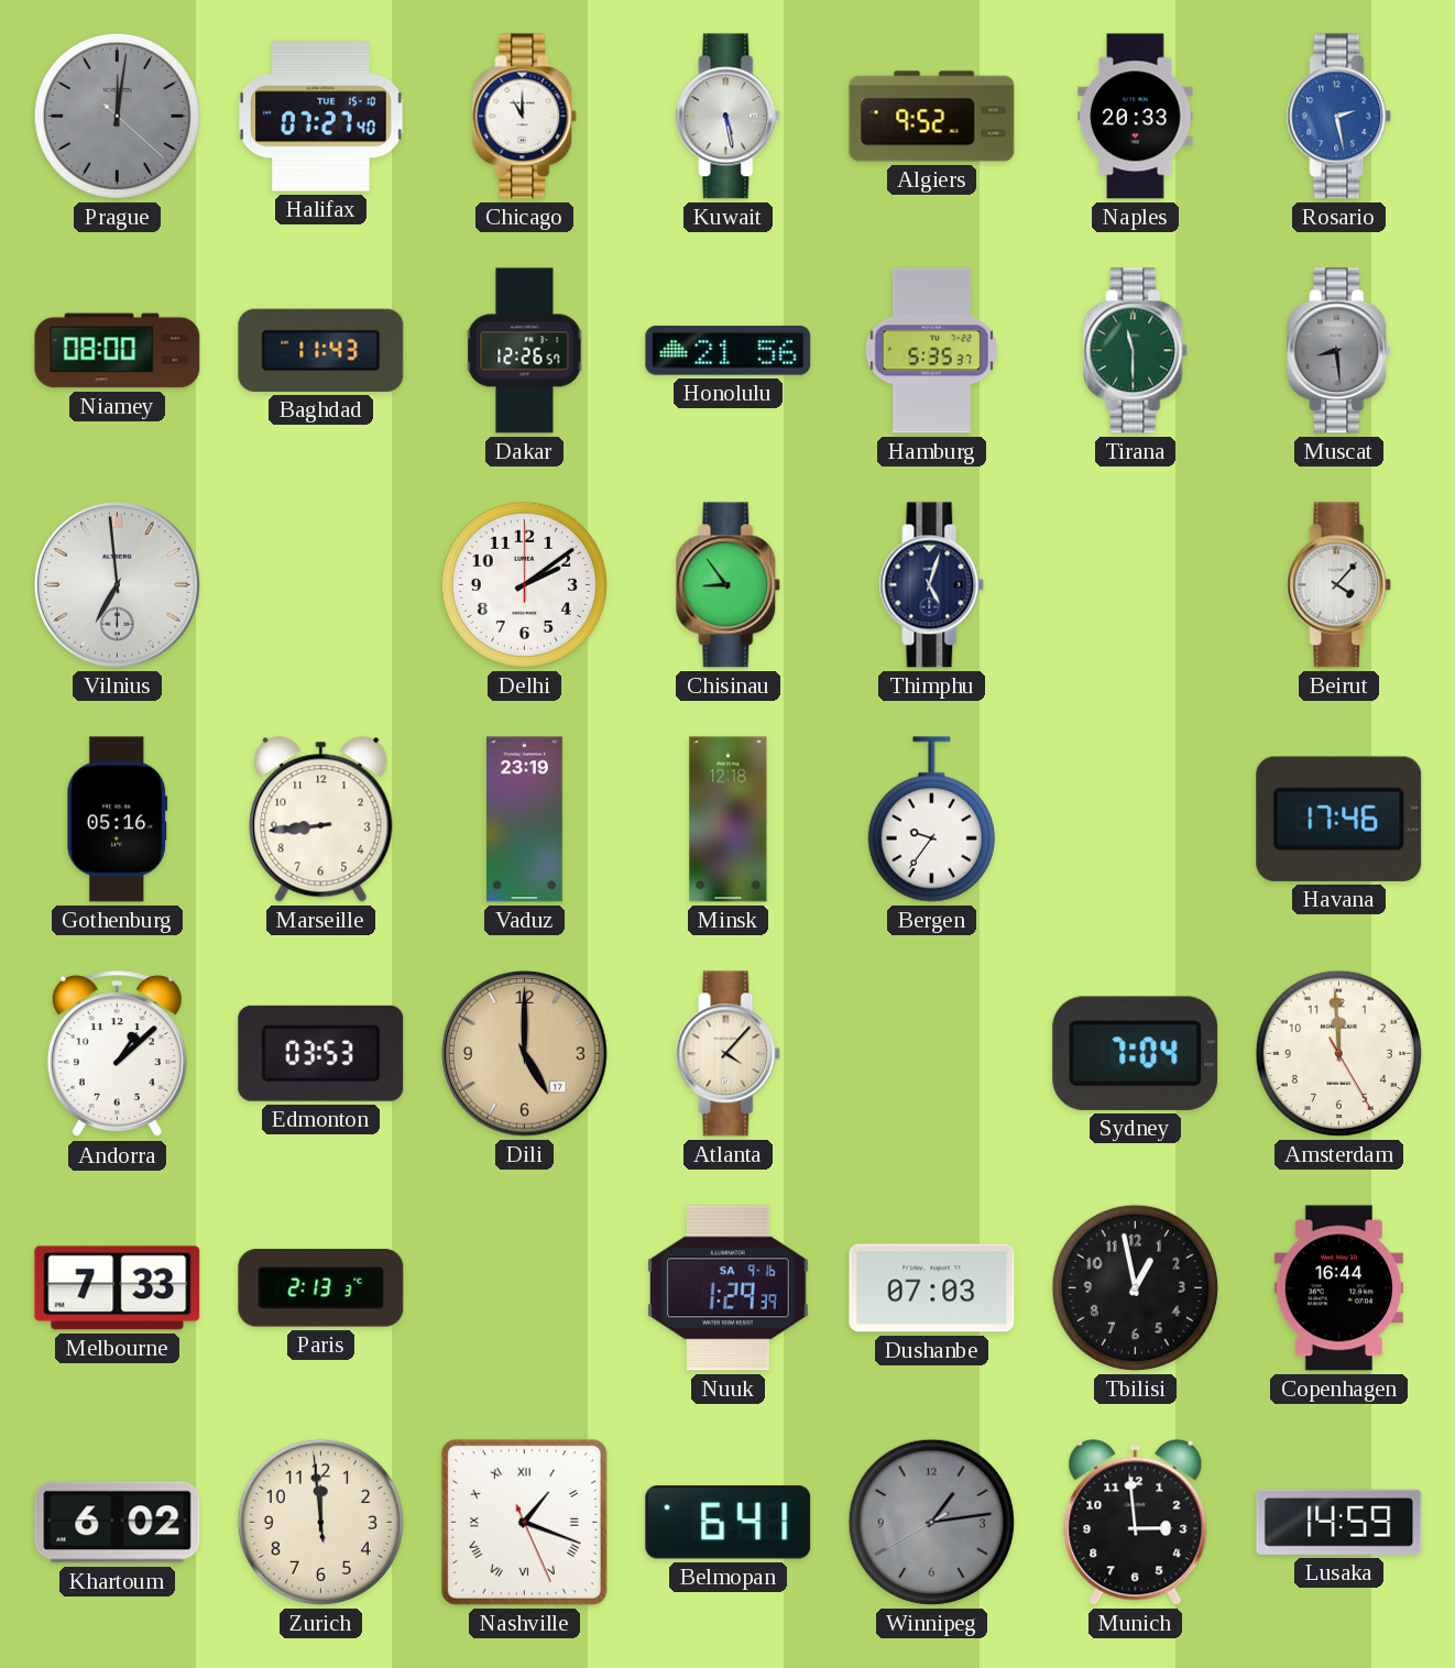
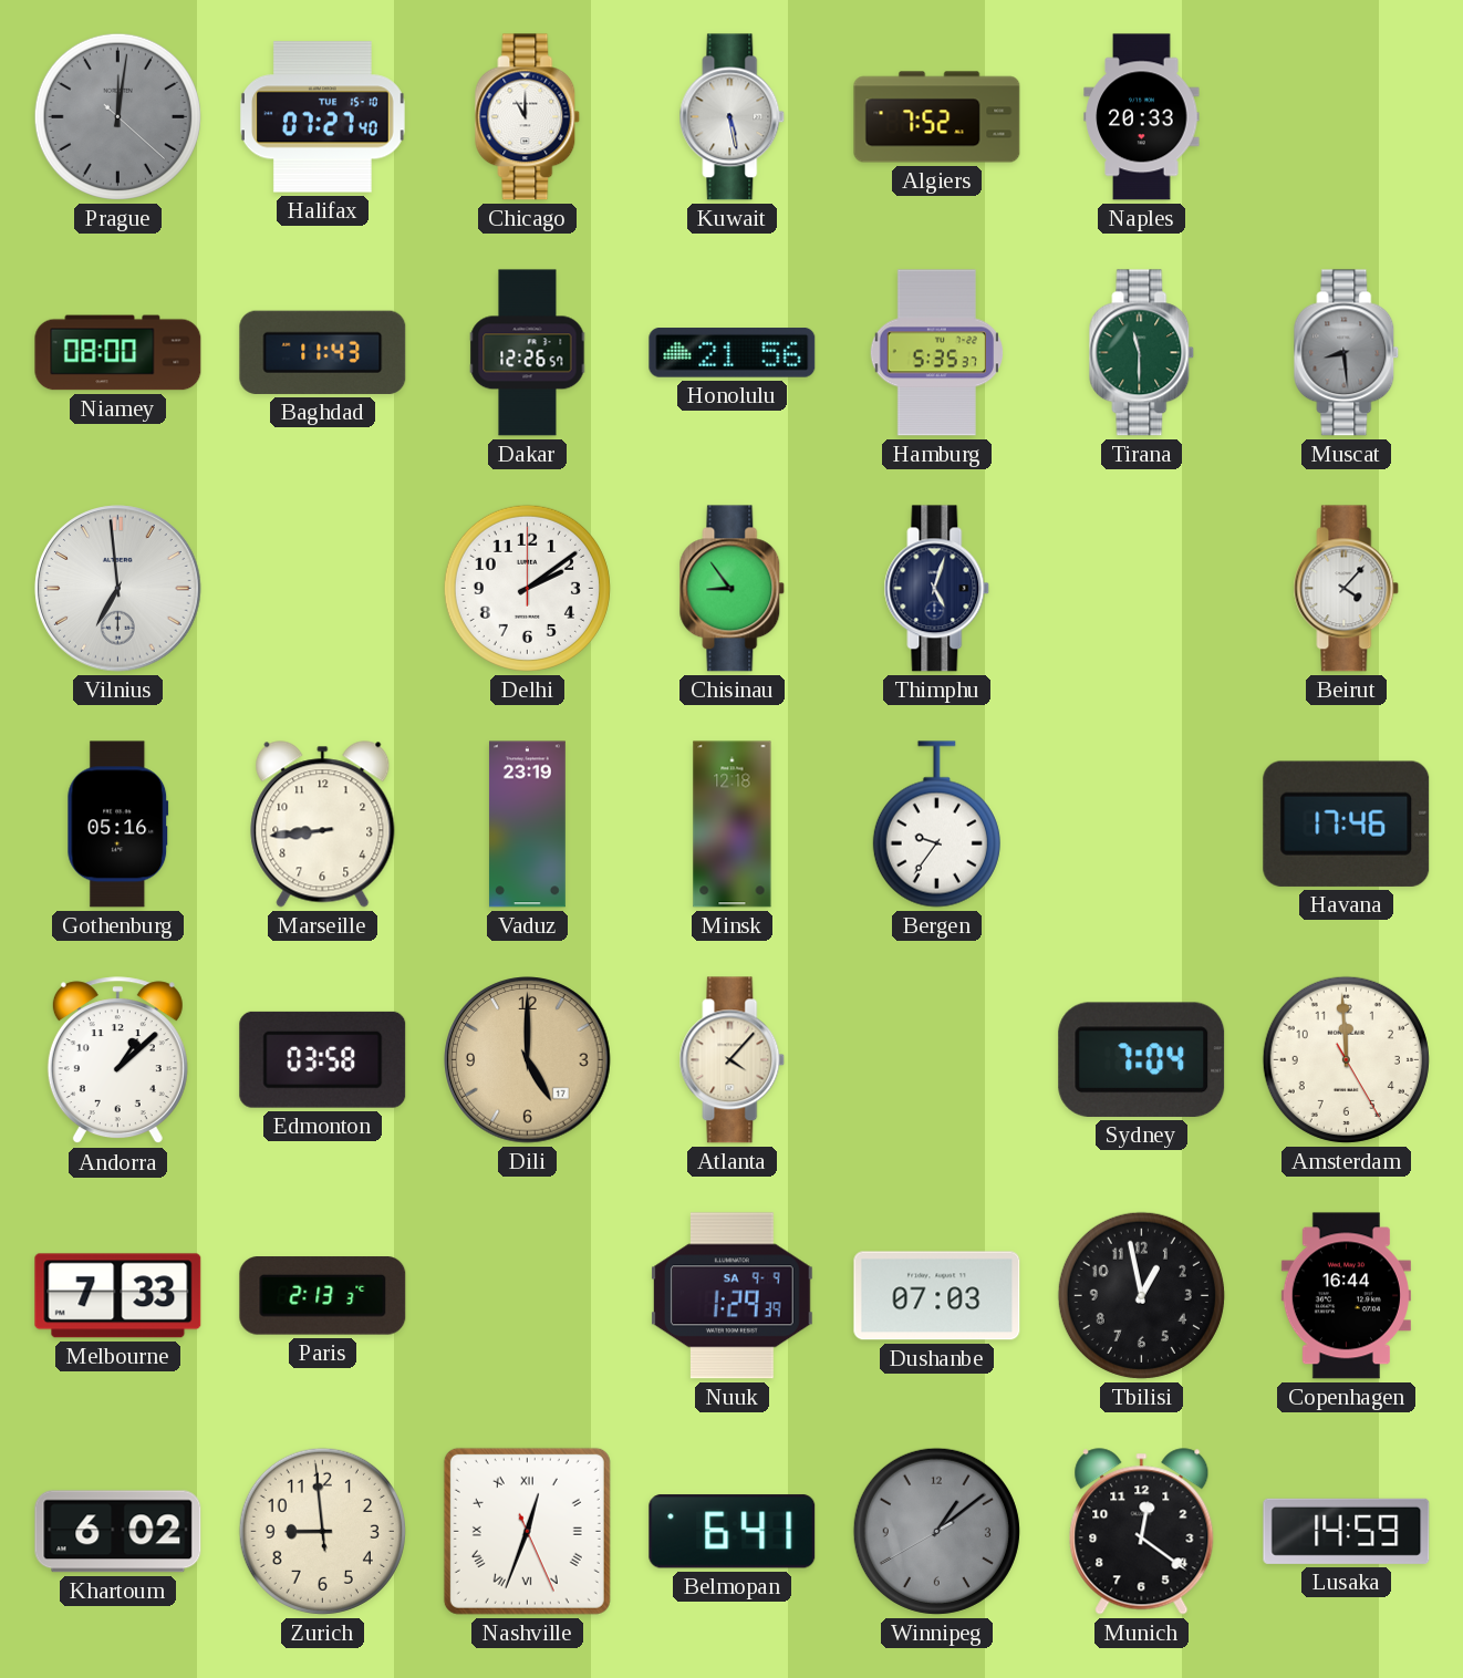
Algiers: 9:52 -> 7:52
Rosario: 2:28 -> none
Edmonton: 03:53 -> 03:58
Nuuk date: SA 9-16 -> SA 9-9
Zurich: 11:58 -> 8:58
Nashville: 1:18 -> 12:33
Winnipeg: 1:13 -> 1:08
Munich: 2:59 -> 12:21
